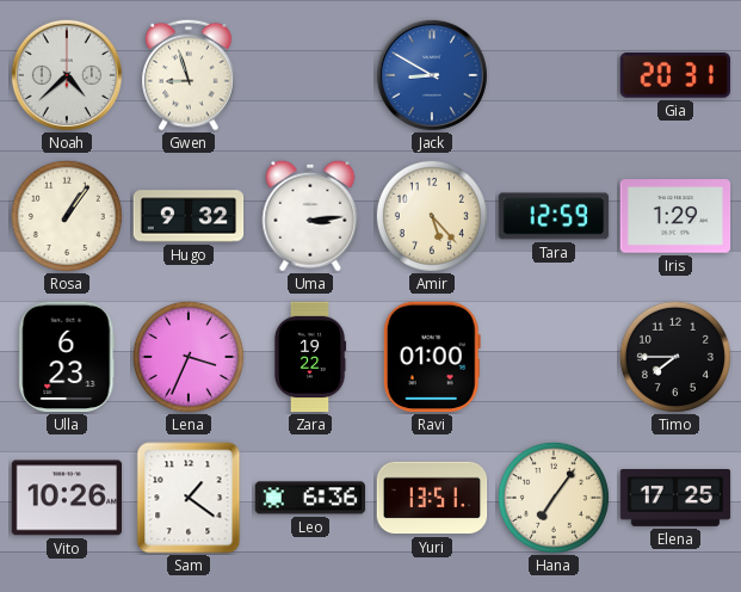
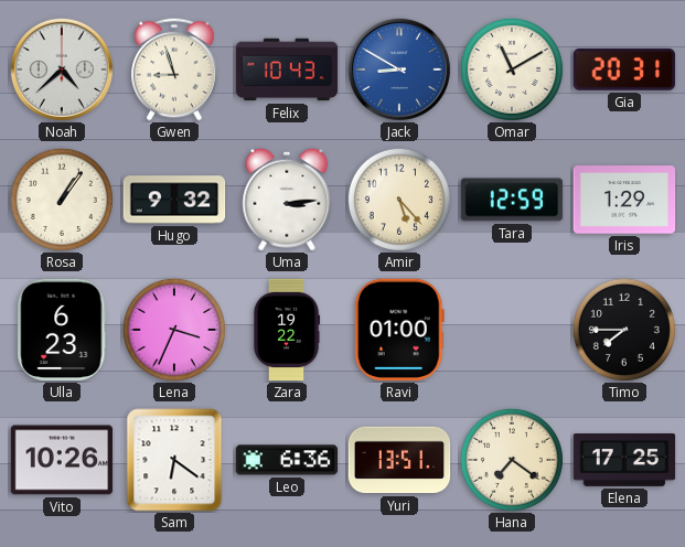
Felix: none -> 10:43
Omar: none -> 11:10
Sam: 1:21 -> 6:21
Hana: 7:06 -> 7:21
